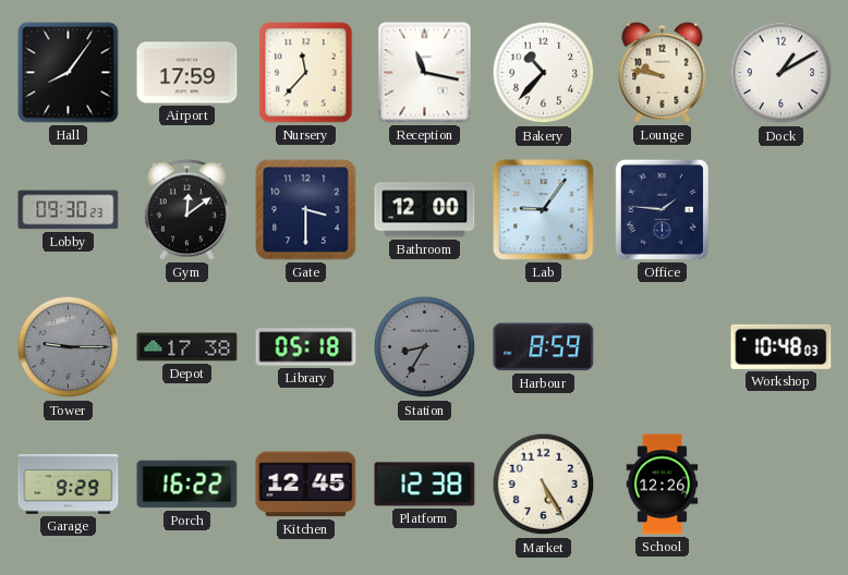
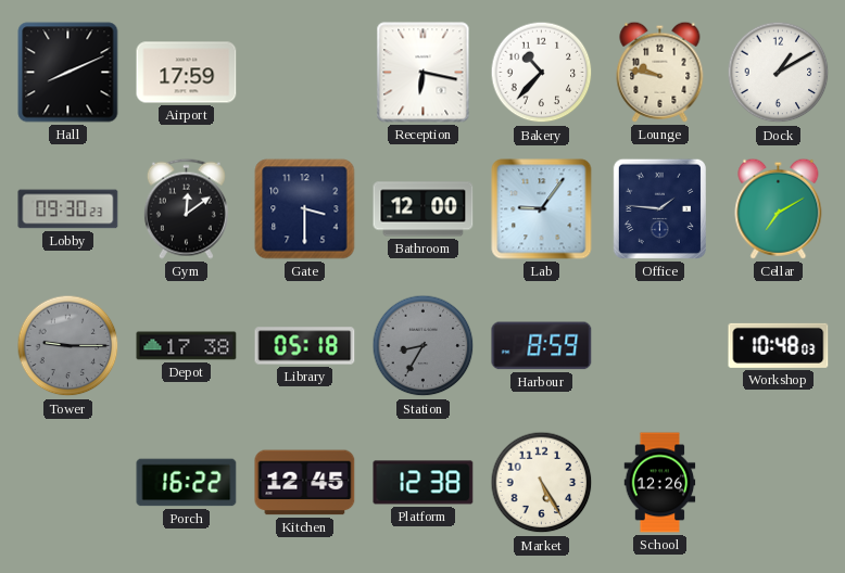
Hall: 8:06 -> 8:11
Nursery: 11:37 -> none
Reception: 11:17 -> 6:17
Cellar: none -> 7:10
Garage: 9:29 -> none
